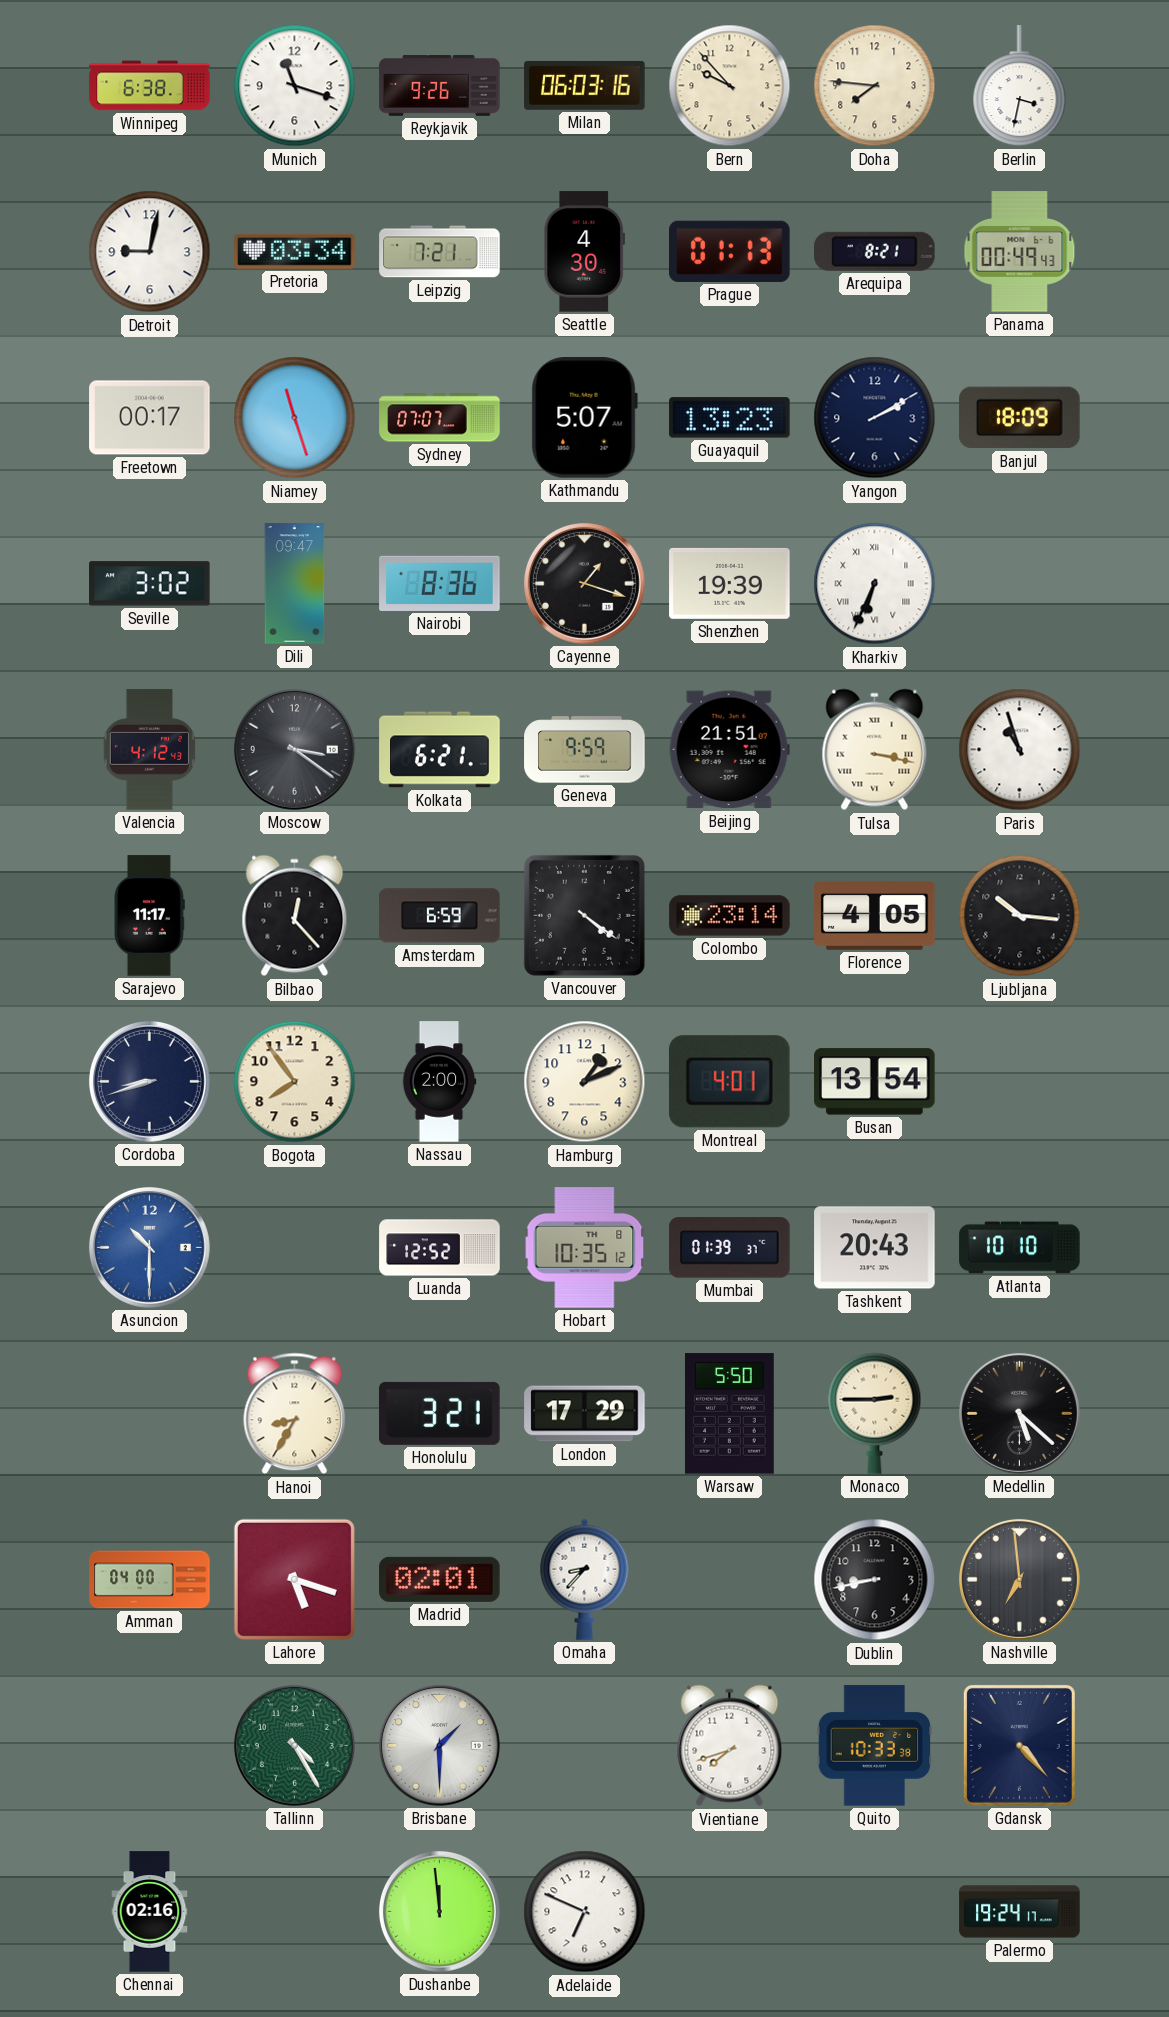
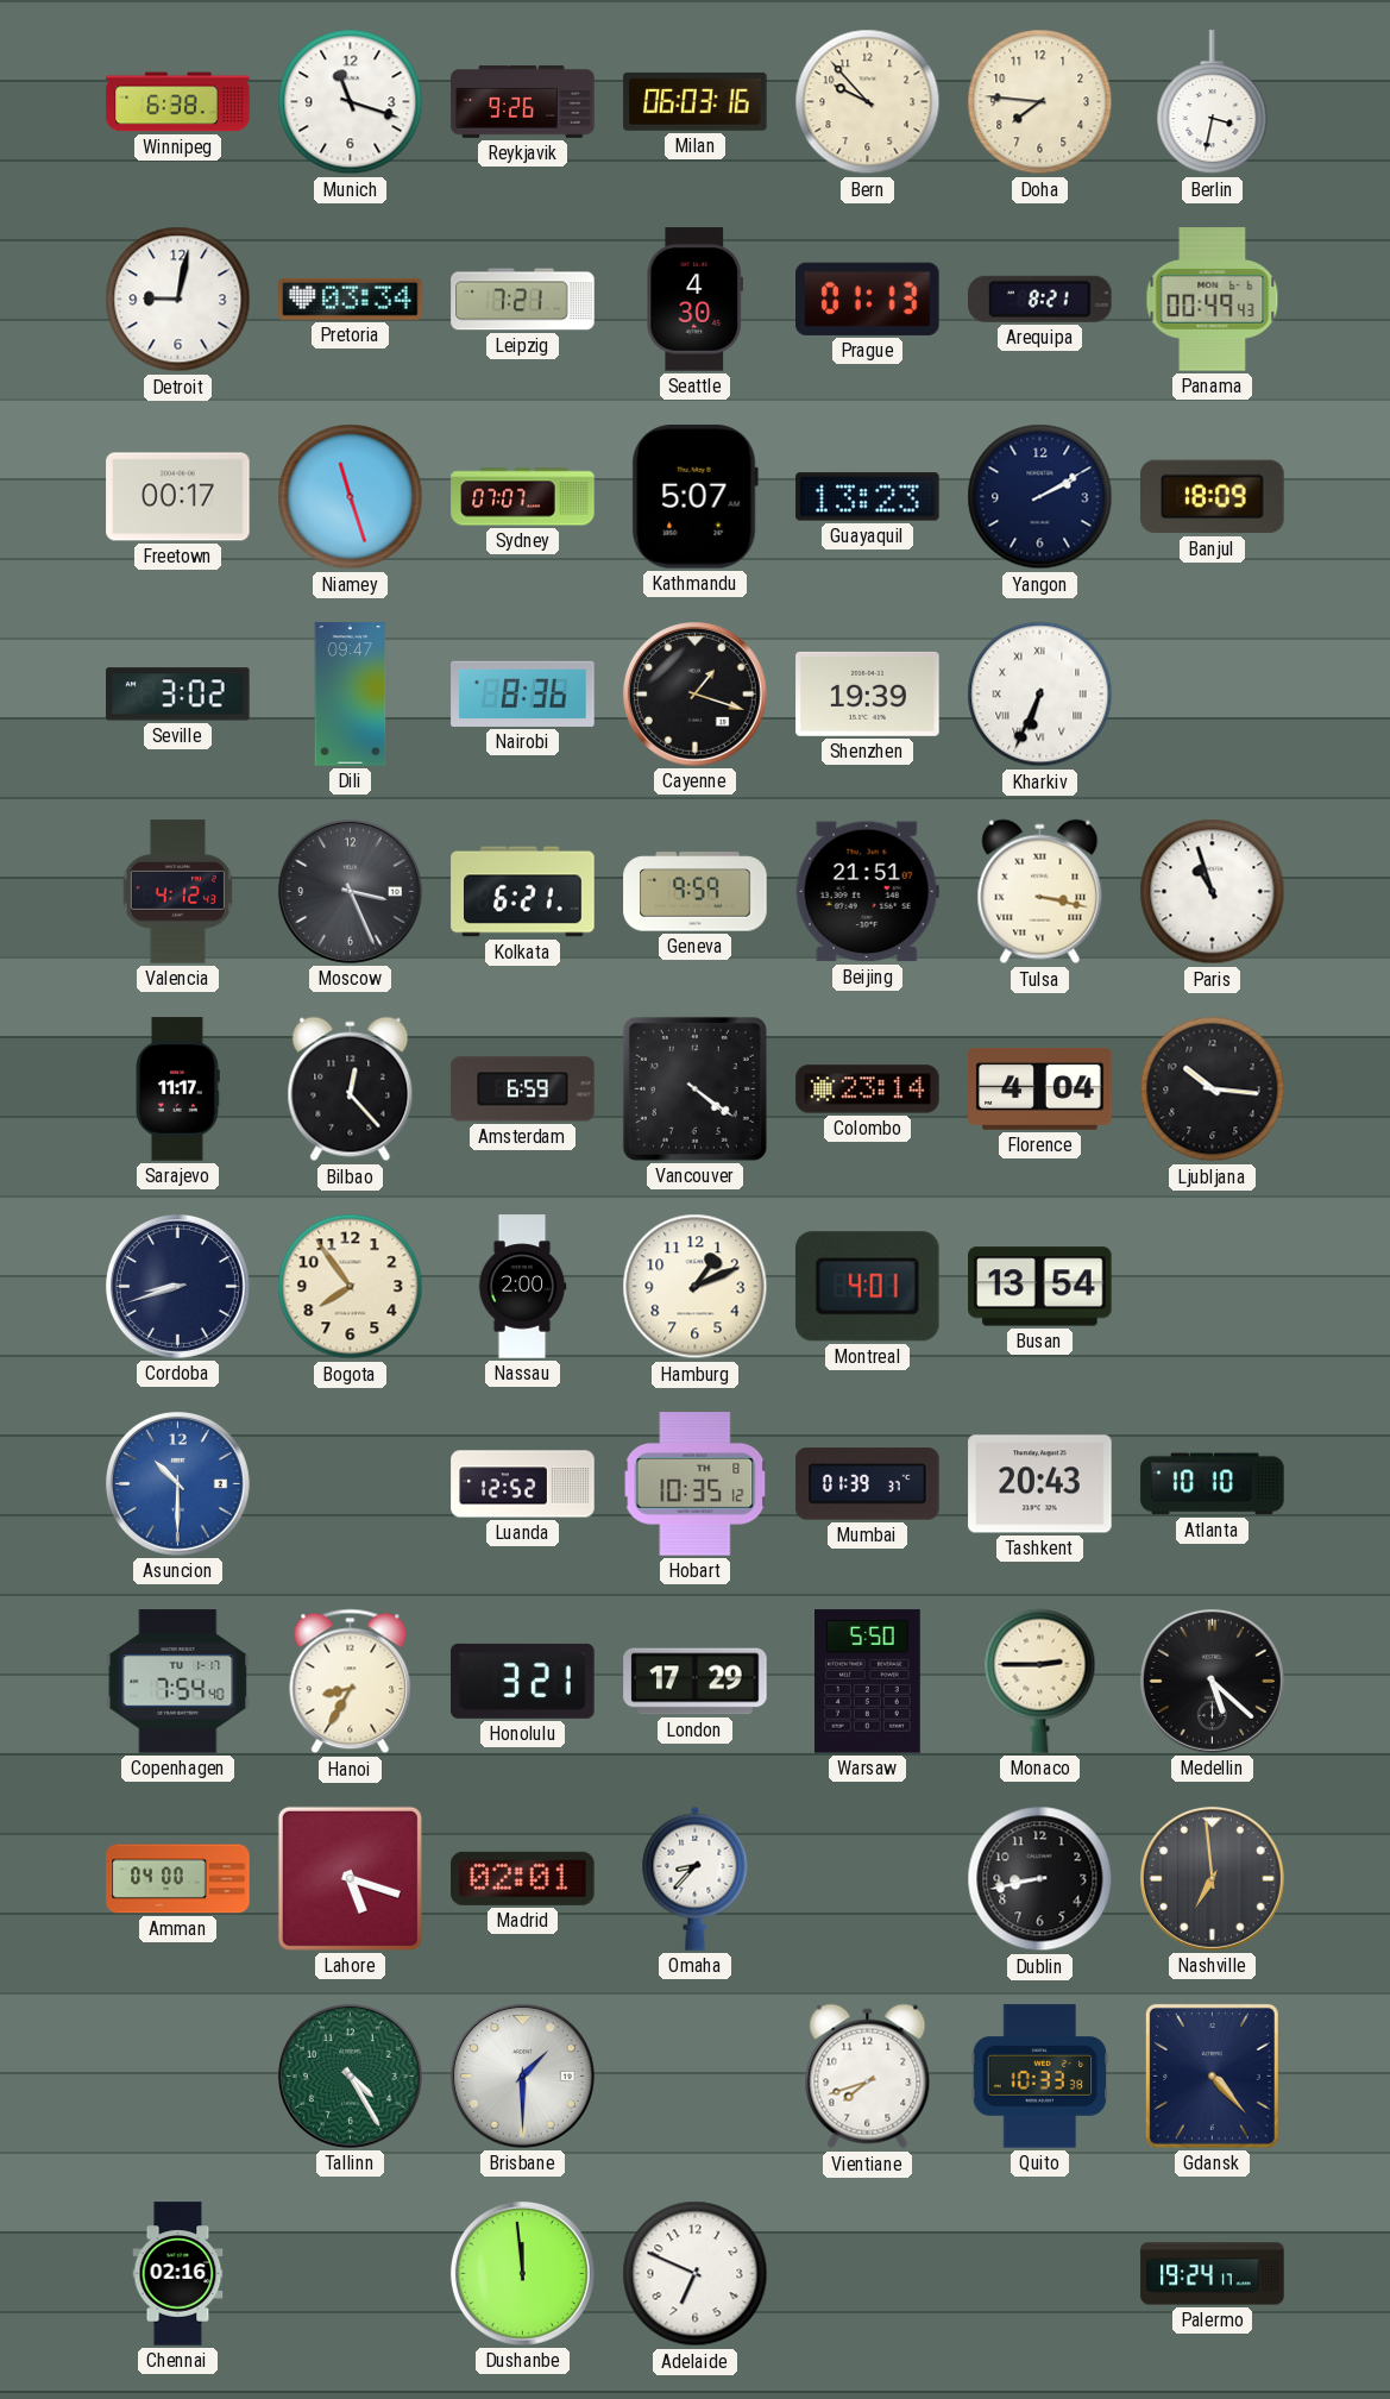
Moscow: 3:21 -> 3:26
Florence: 4:05 -> 4:04
Copenhagen: none -> 7:54
